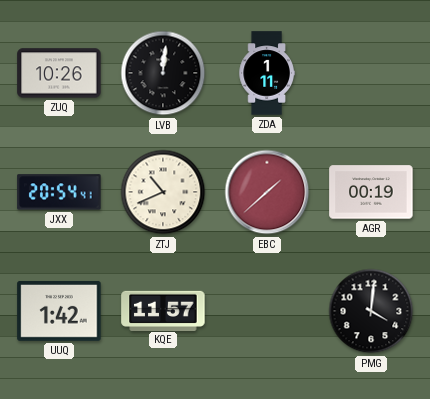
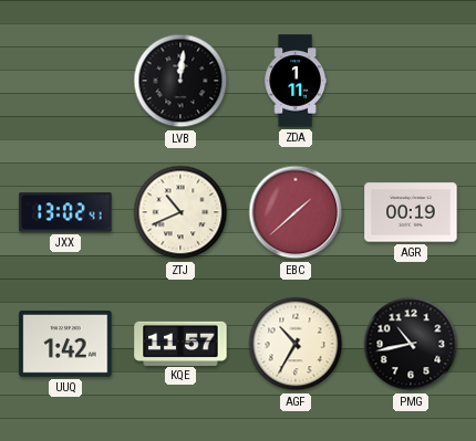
ZUQ: 10:26 -> none
JXX: 20:54 -> 13:02
AGF: none -> 10:35
PMG: 4:01 -> 10:43
